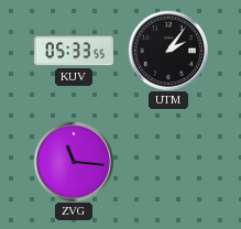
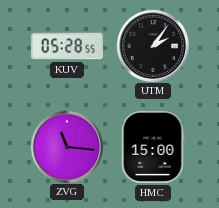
KUV: 05:33 -> 05:28
HMC: none -> 15:00
